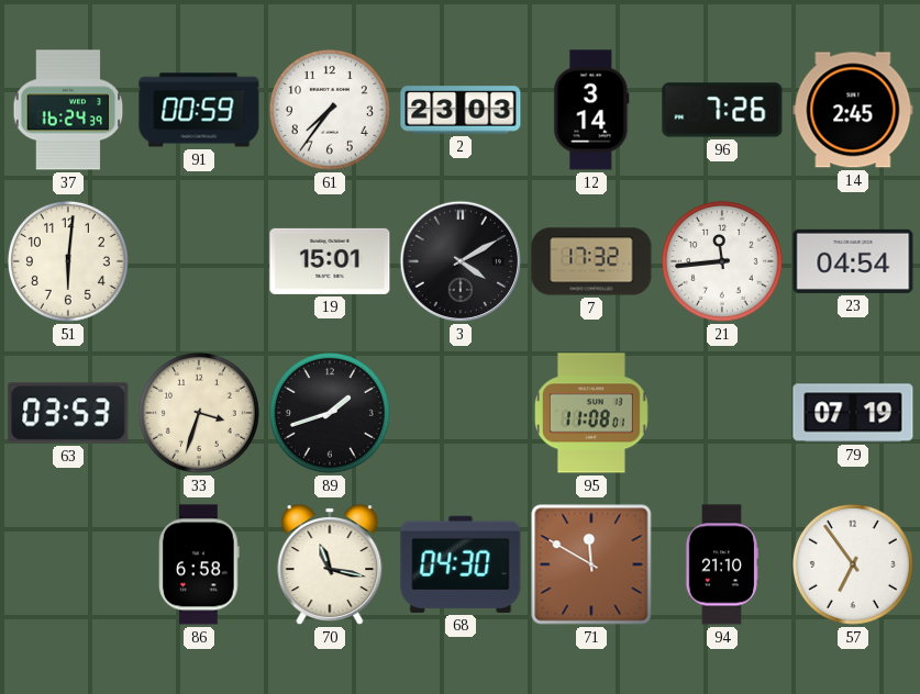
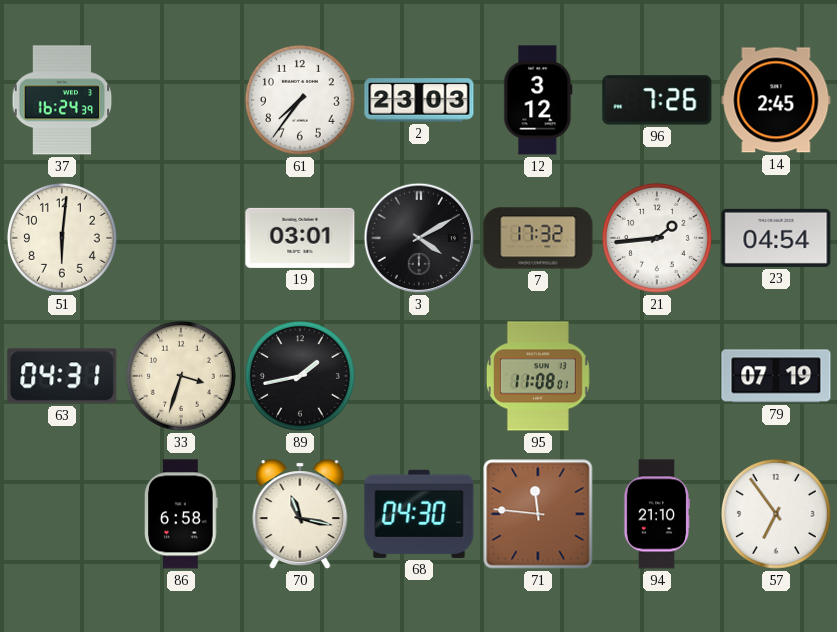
91: 00:59 -> none
12: 3:14 -> 3:12
19: 15:01 -> 03:01
21: 11:44 -> 1:44
63: 03:53 -> 04:31
89: 1:42 -> 1:43
71: 11:50 -> 11:46
